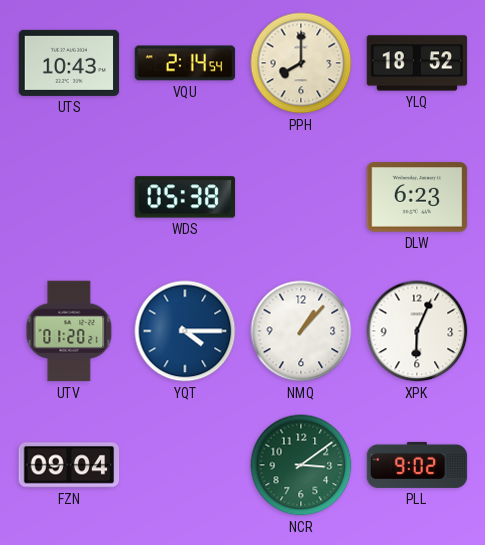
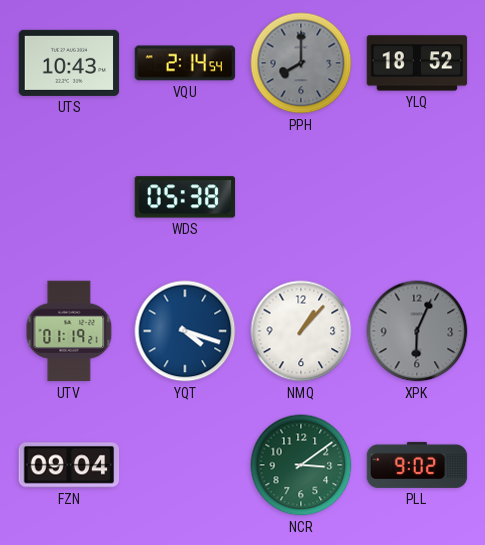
PPH dial: cream -> grey
DLW: 6:23 -> none
UTV: 01:20 -> 01:19
YQT: 4:15 -> 4:18
XPK dial: white -> grey
